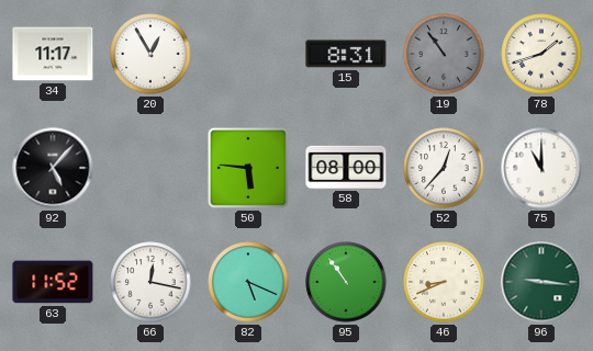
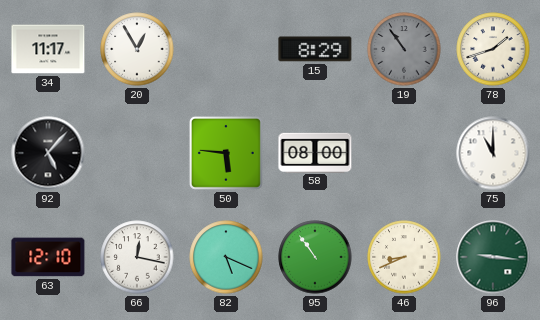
15: 8:31 -> 8:29
52: 12:37 -> none
63: 11:52 -> 12:10
